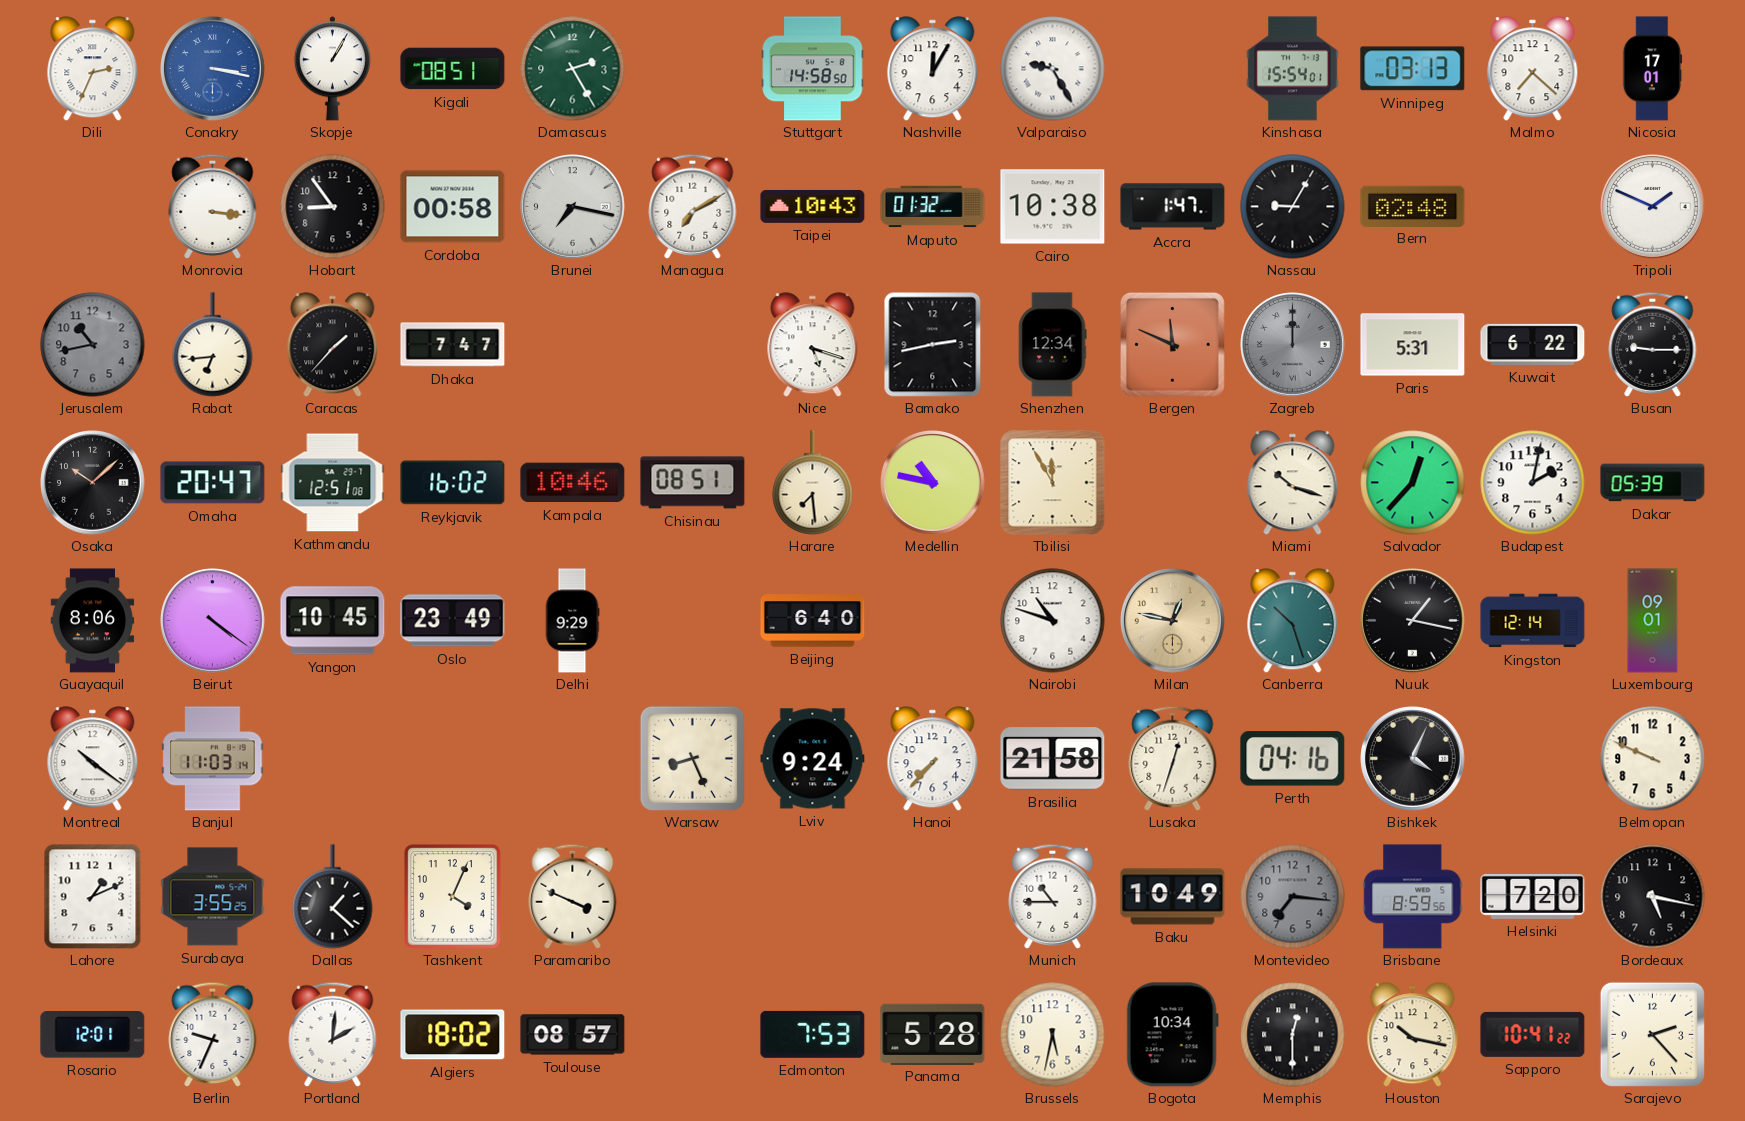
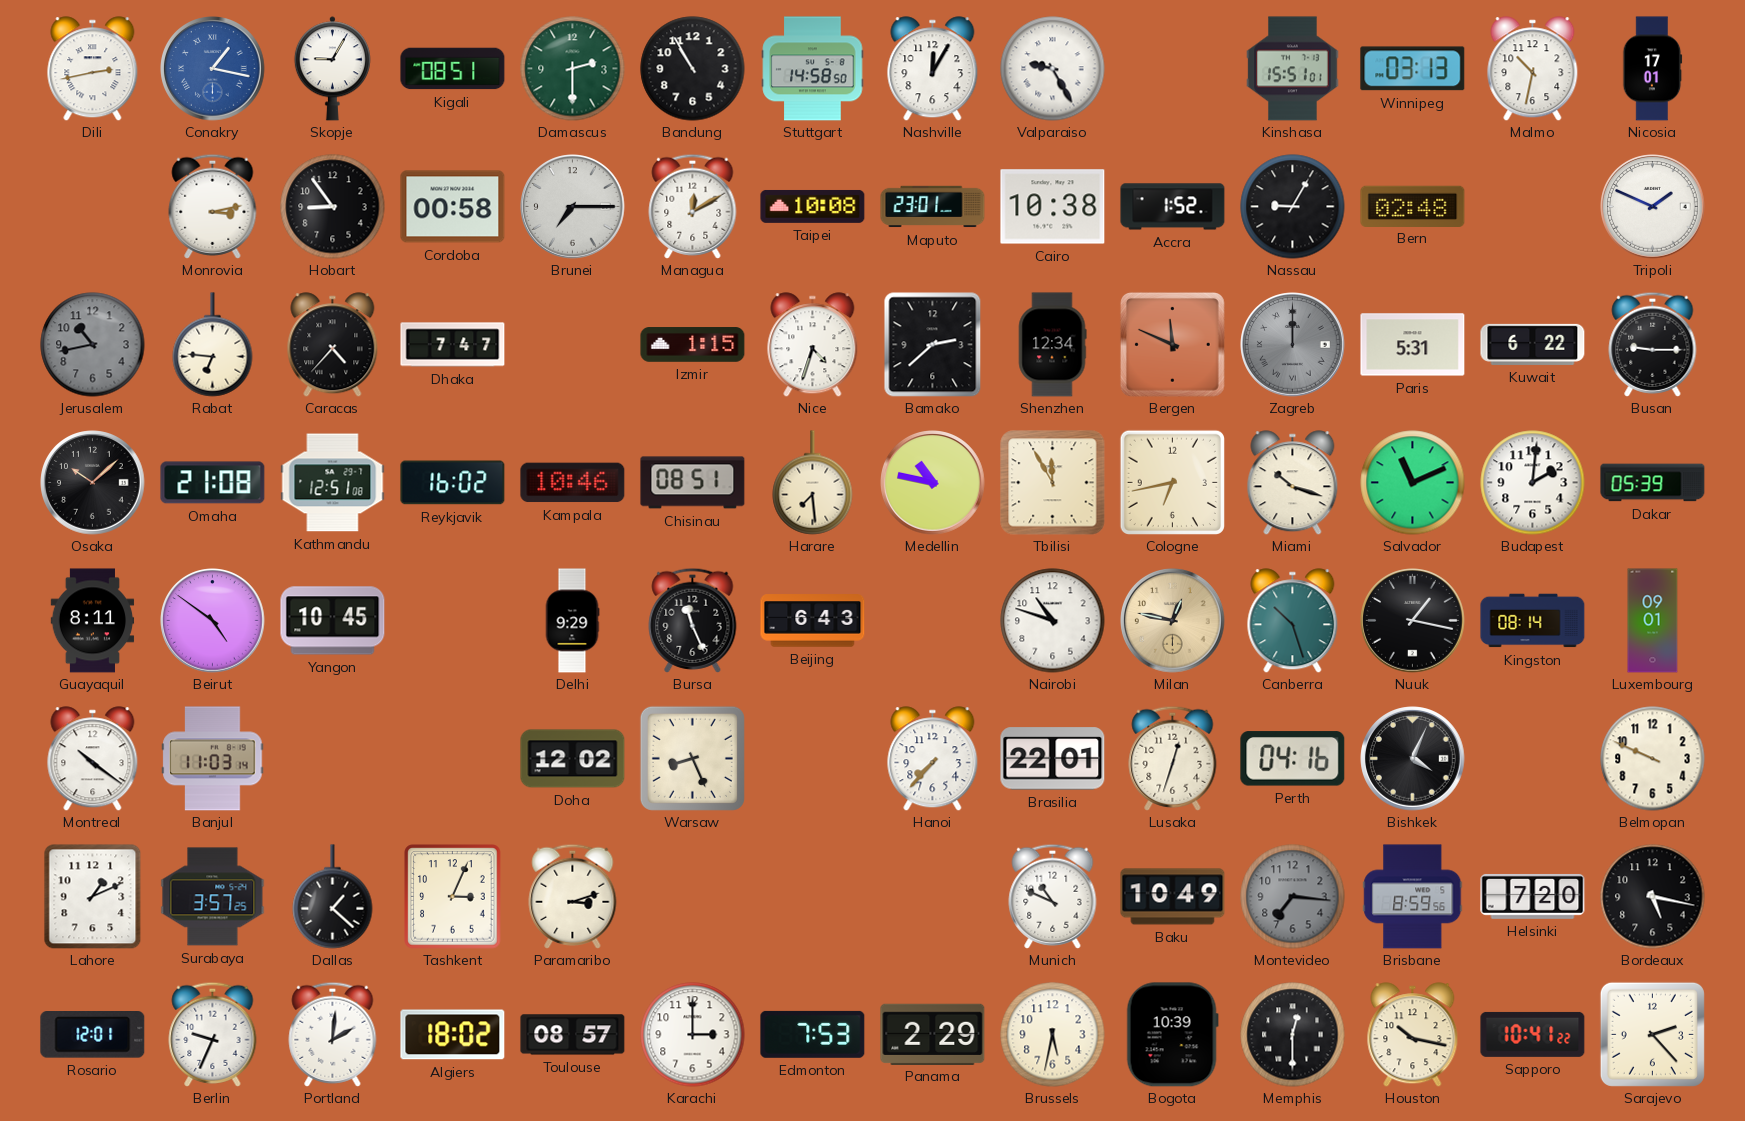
Dili: 2:34 -> 2:43
Conakry: 3:17 -> 1:17
Skopje: 1:05 -> 9:05
Damascus: 2:25 -> 2:30
Bandung: none -> 10:55
Kinshasa: 15:54 -> 15:51
Malmo: 7:22 -> 10:32
Monrovia: 3:16 -> 3:13
Brunei: 7:17 -> 7:15
Managua: 7:10 -> 12:10
Taipei: 10:43 -> 10:08
Maputo: 01:32 -> 23:01
Accra: 1:47 -> 1:52
Rabat: 6:44 -> 6:46
Caracas: 1:37 -> 4:37
Izmir: none -> 1:15
Nice: 5:18 -> 4:33
Bamako: 2:43 -> 2:38
Omaha: 20:47 -> 21:08
Cologne: none -> 6:43
Salvador: 12:37 -> 11:11
Budapest: 2:02 -> 2:01
Guayaquil: 8:06 -> 8:11
Beirut: 4:21 -> 4:51
Oslo: 23:49 -> none
Bursa: none -> 11:26
Beijing: 6:40 -> 6:43
Kingston: 12:14 -> 08:14
Doha: none -> 12:02
Lviv: 9:24 -> none
Brasilia: 21:58 -> 22:01
Surabaya: 3:55 -> 3:57
Tashkent: 4:04 -> 3:04
Paramaribo: 3:49 -> 3:12
Munich: 10:45 -> 10:49
Karachi: none -> 3:00
Panama: 5:28 -> 2:29
Bogota: 10:34 -> 10:39
